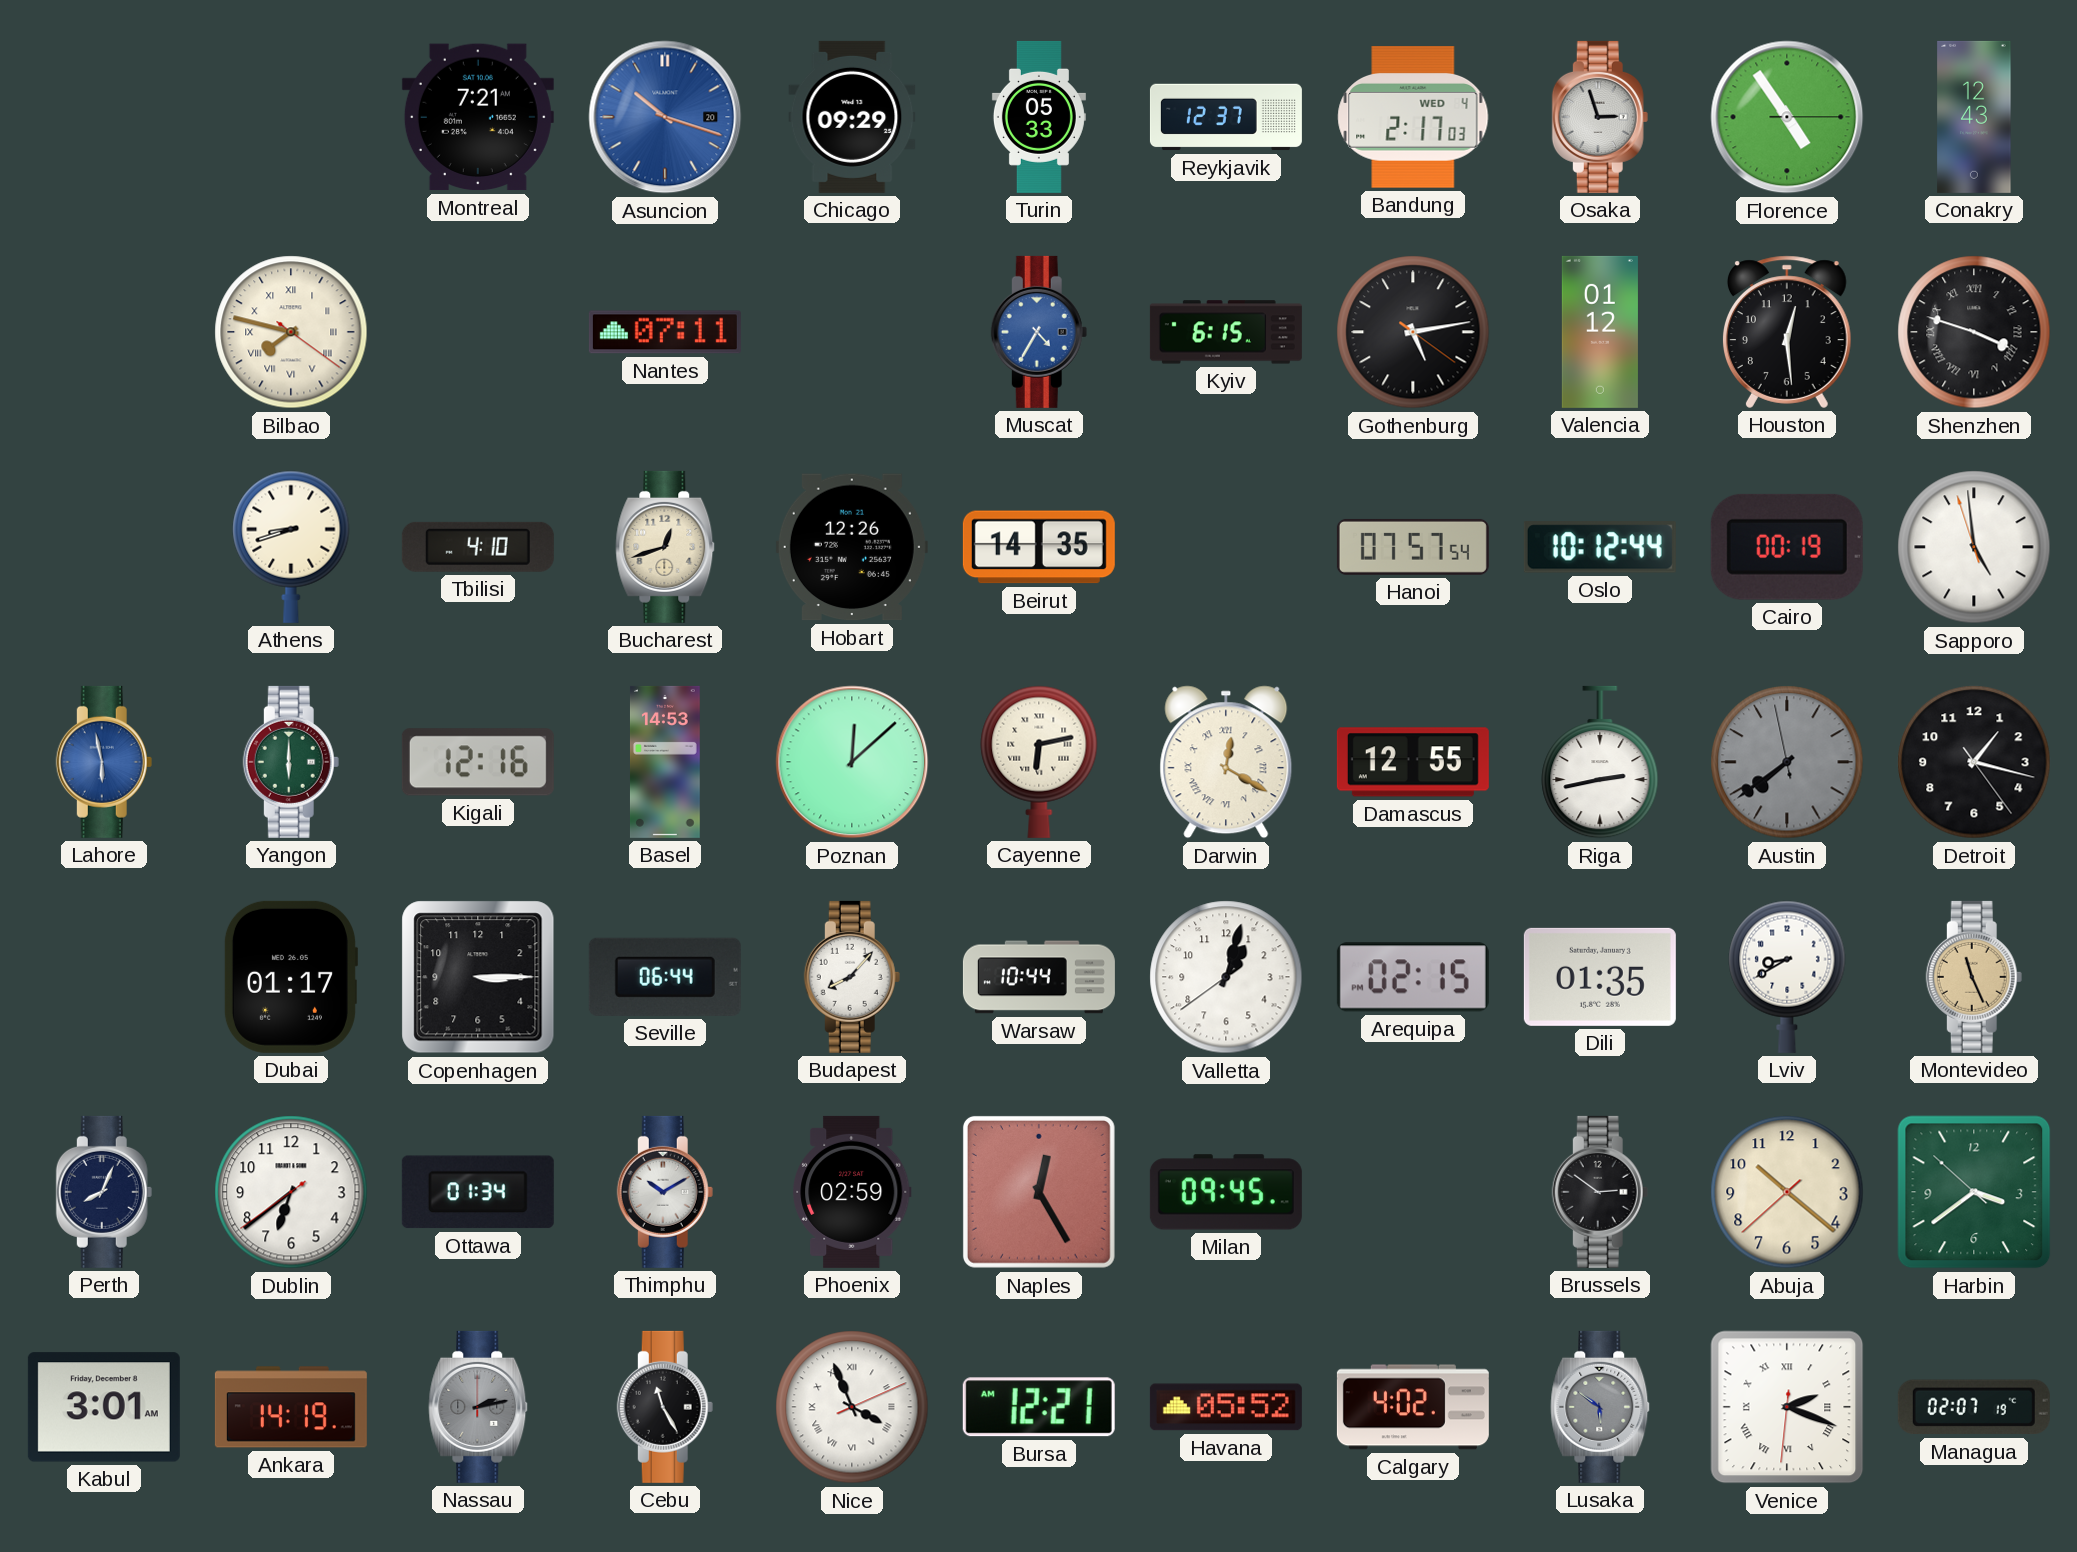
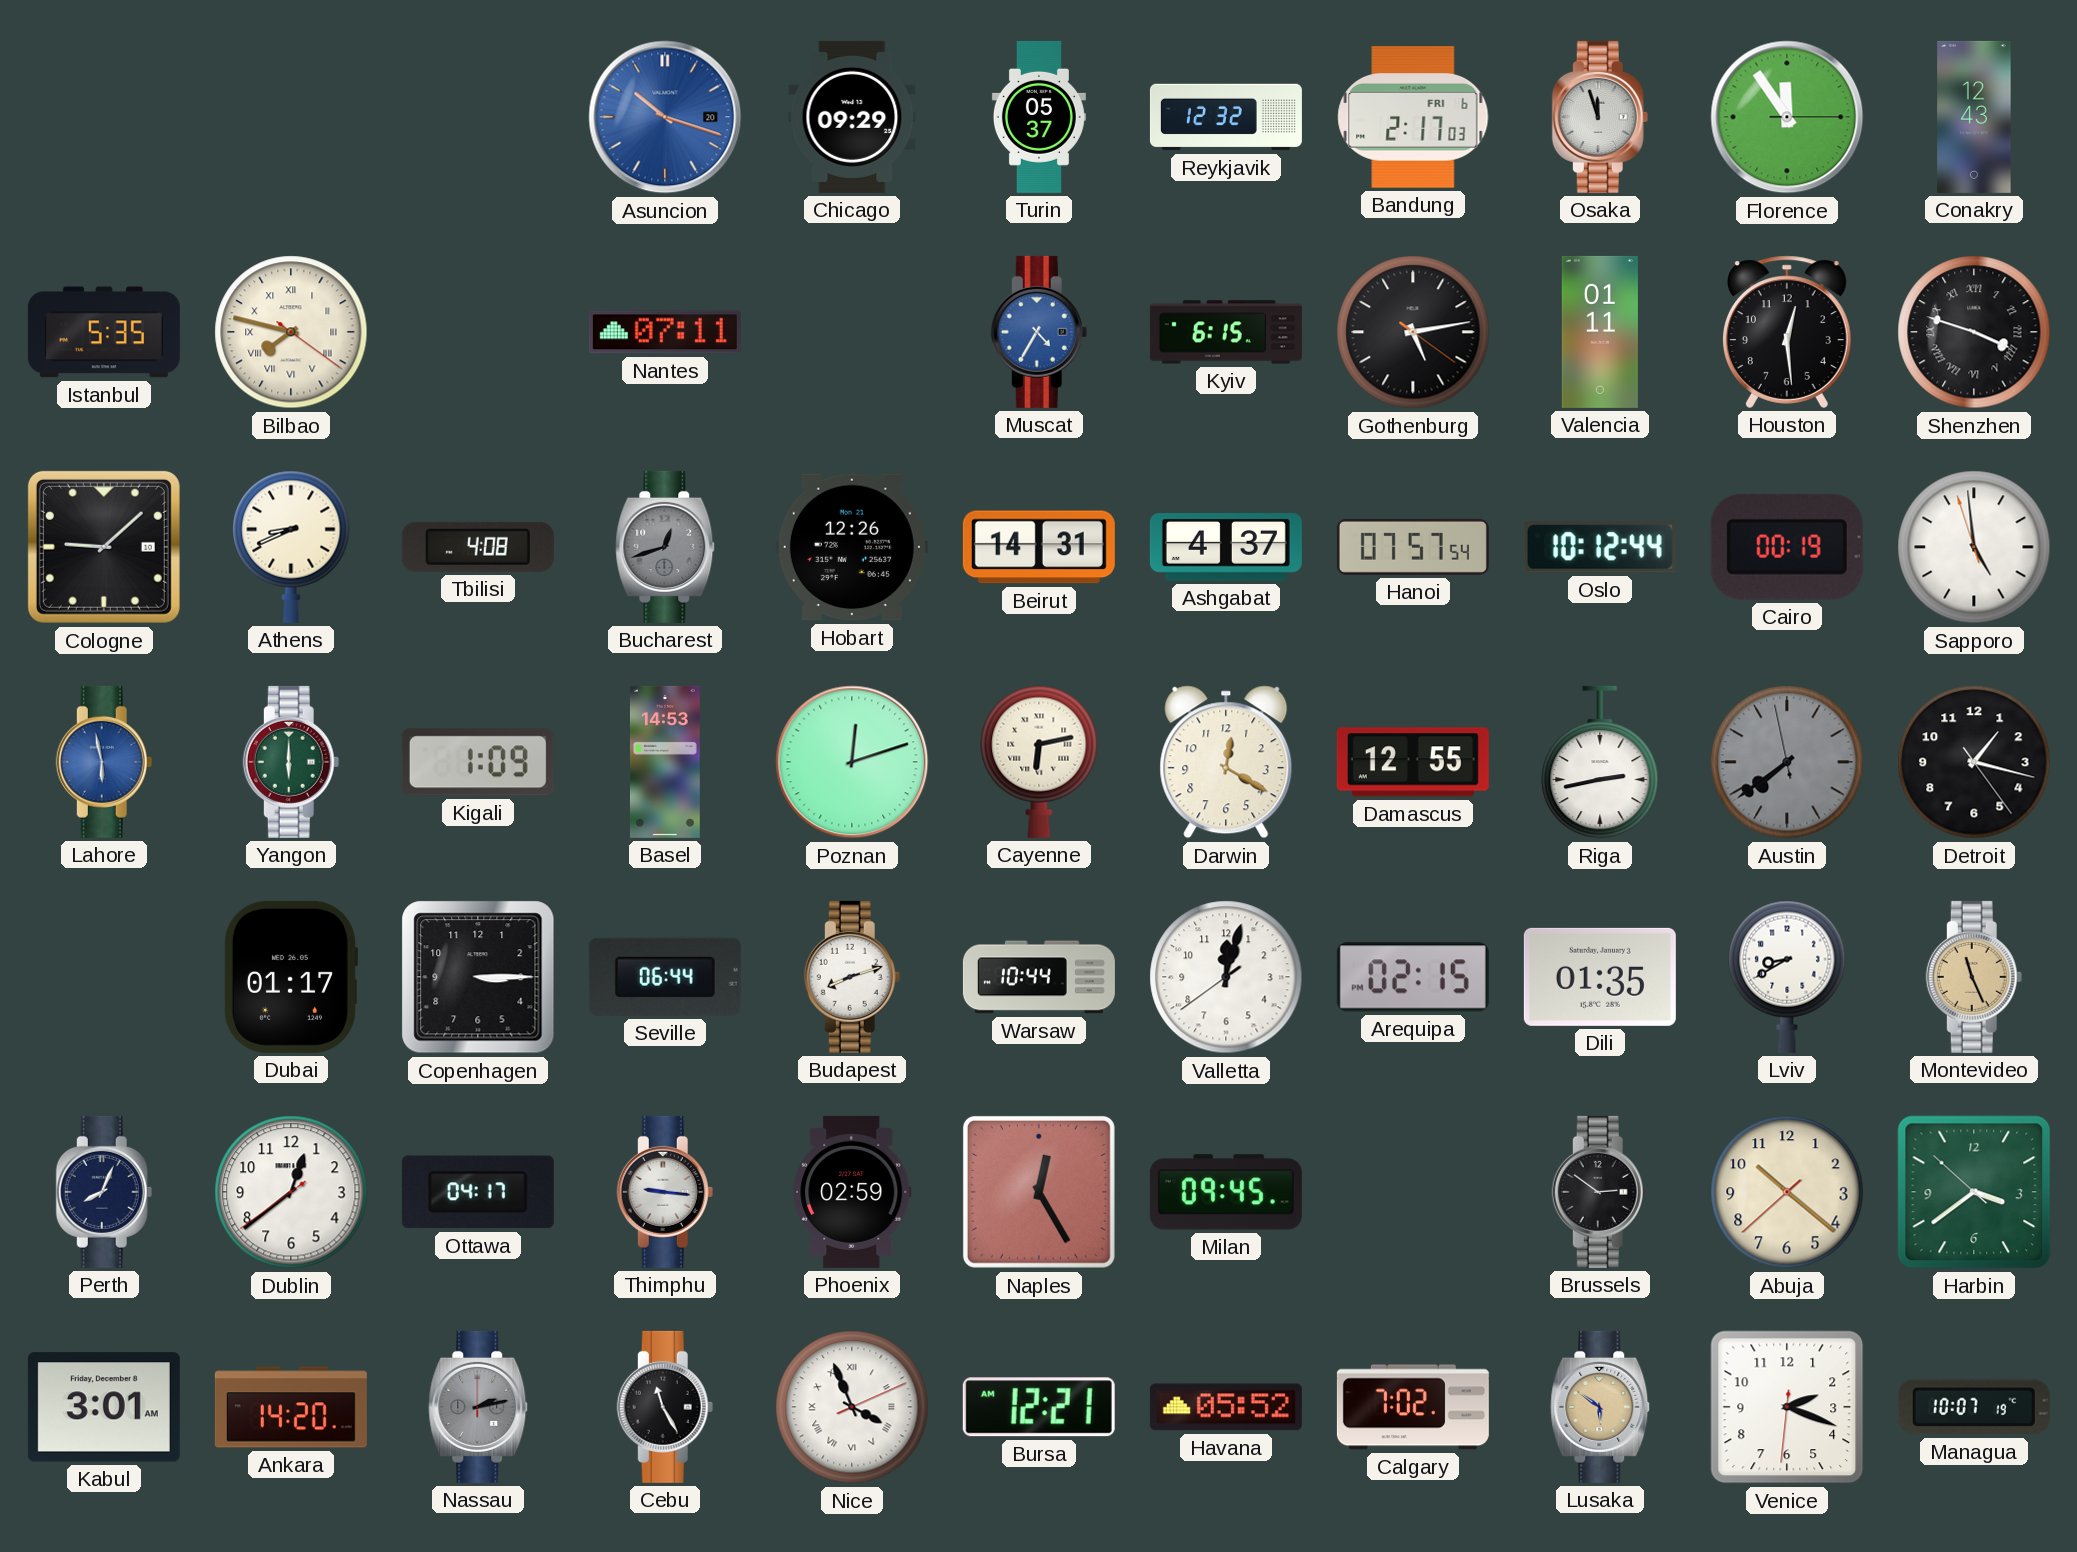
Montreal: 7:21 -> none
Turin: 05:33 -> 05:37
Reykjavik: 12:37 -> 12:32
Bandung date: WED 4 -> FRI 6
Osaka: 2:57 -> 11:57
Florence: 4:54 -> 11:54
Istanbul: none -> 5:35
Valencia: 01:12 -> 01:11
Cologne: none -> 9:08
Athens: 8:42 -> 8:41
Tbilisi: 4:10 -> 4:08
Bucharest dial: cream -> grey
Beirut: 14:35 -> 14:31
Ashgabat: none -> 4:37
Kigali: 12:16 -> 1:09
Poznan: 12:08 -> 12:12
Darwin numerals: Roman -> Arabic
Budapest: 8:07 -> 8:12
Valletta: 1:02 -> 12:02
Dublin: 6:38 -> 12:38
Ottawa: 01:34 -> 04:17
Thimphu: 10:10 -> 9:16
Ankara: 14:19 -> 14:20
Calgary: 4:02 -> 7:02
Lusaka dial: grey -> champagne
Venice numerals: Roman -> Arabic
Managua: 02:07 -> 10:07
